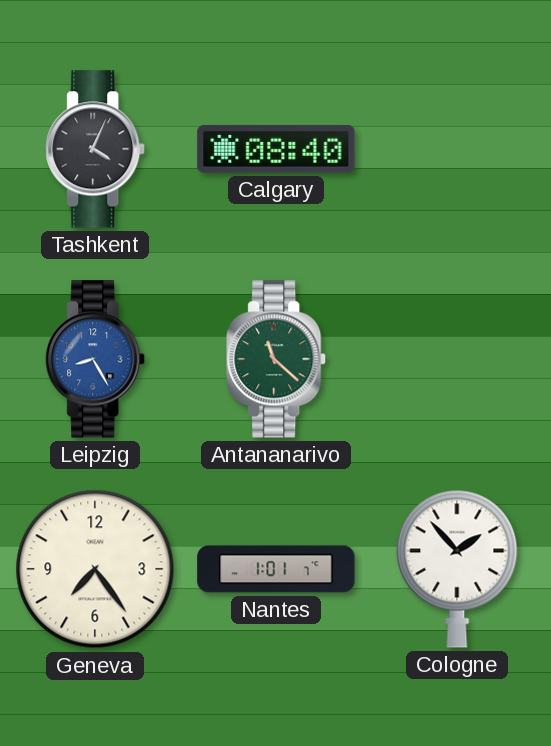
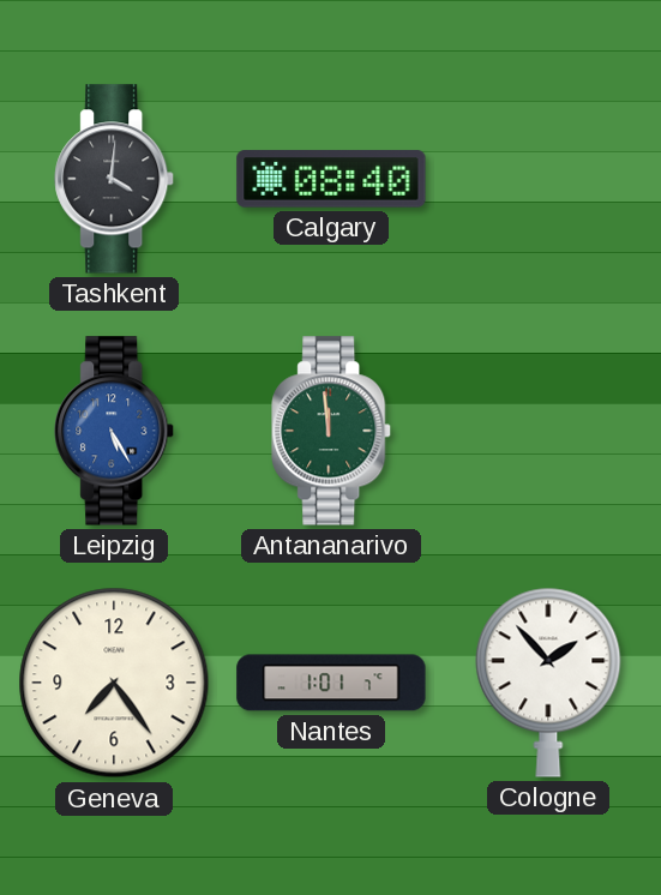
Tashkent: 4:04 -> 4:01
Leipzig: 8:25 -> 5:25
Antananarivo: 11:22 -> 11:59
